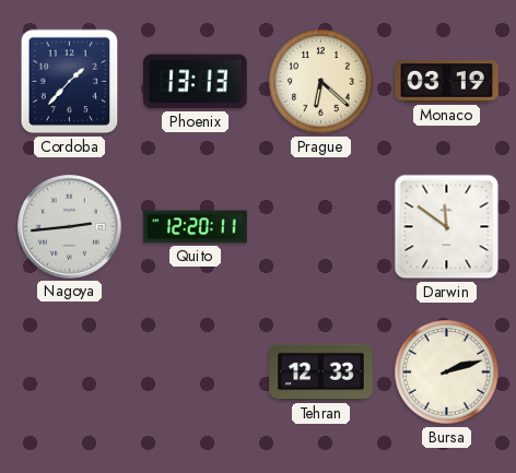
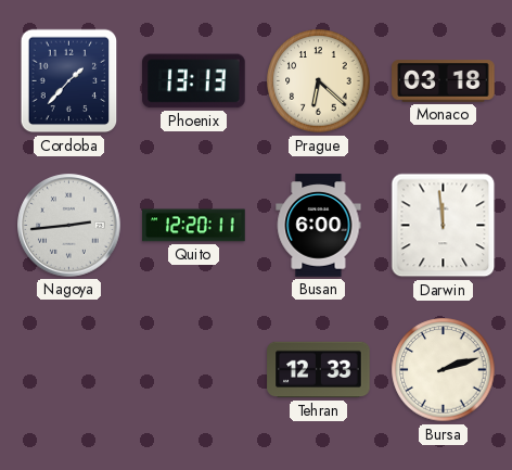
Monaco: 03:19 -> 03:18
Busan: none -> 6:00
Darwin: 11:51 -> 11:59
